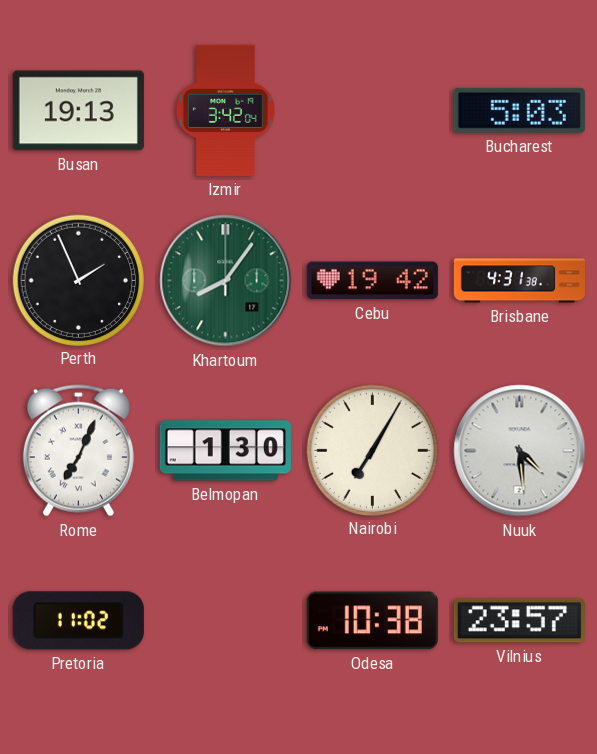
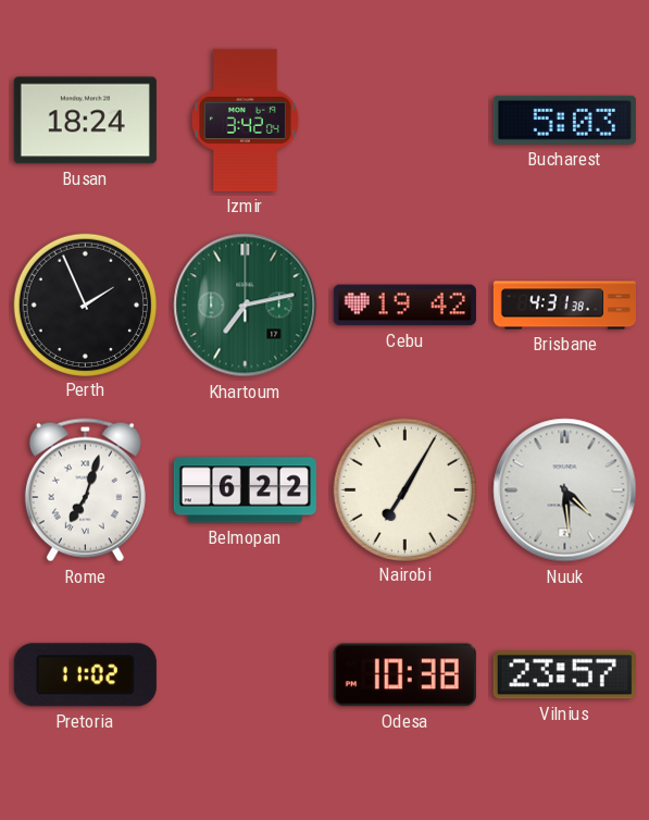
Busan: 19:13 -> 18:24
Khartoum: 8:06 -> 7:13
Rome: 7:04 -> 7:03
Belmopan: 1:30 -> 6:22
